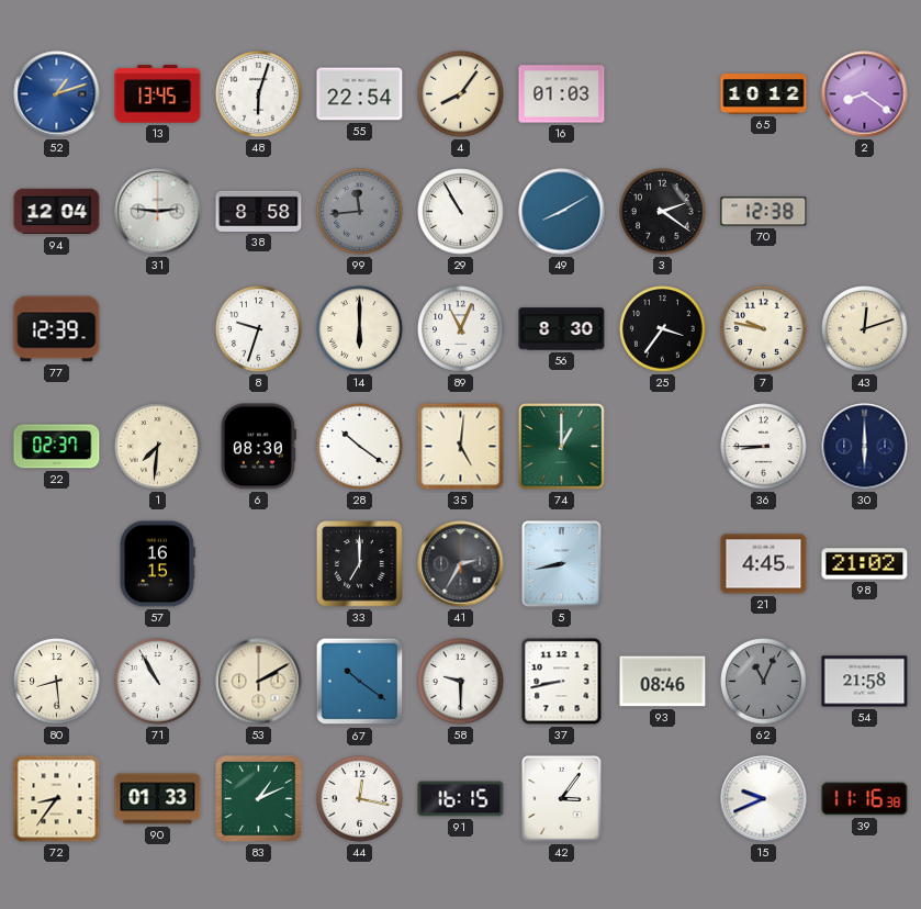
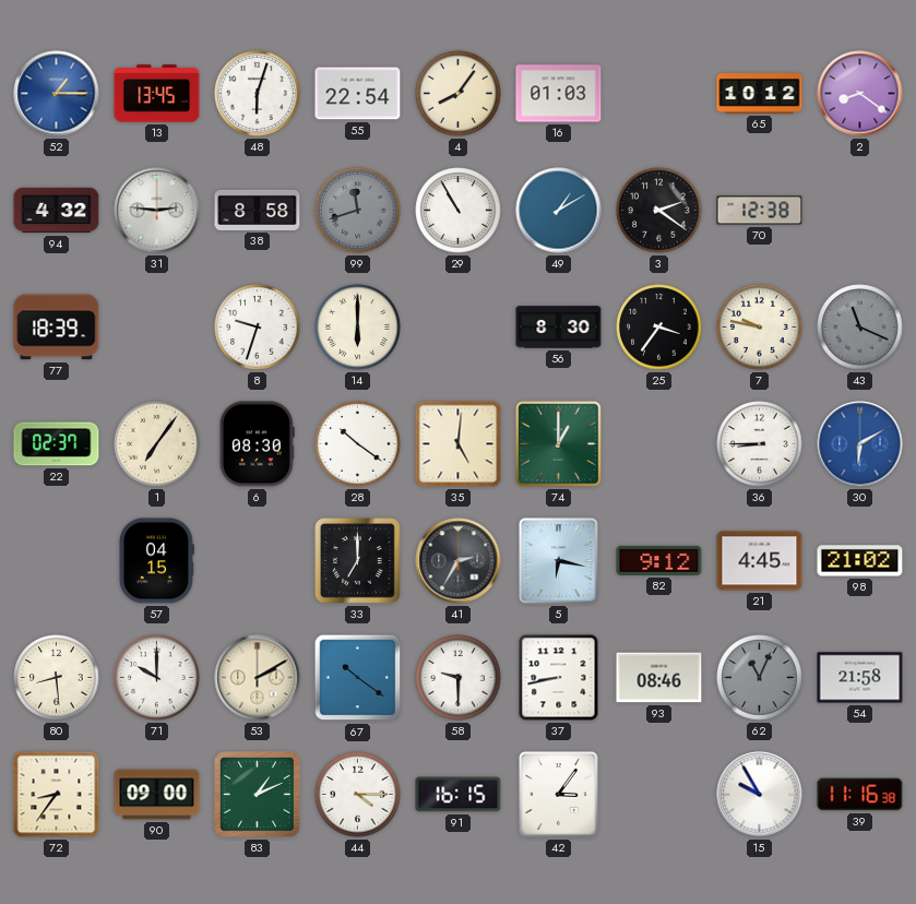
52: 1:12 -> 1:15
94: 12:04 -> 4:32
99: 11:44 -> 11:42
49: 8:10 -> 1:10
77: 12:39 -> 18:39
89: 11:04 -> none
43: 12:12 -> 11:19
43 dial: cream -> grey
1: 7:31 -> 7:06
30: 6:00 -> 6:10
30 dial: navy -> blue
57: 16:15 -> 04:15
5: 8:43 -> 6:17
82: none -> 9:12
71: 10:55 -> 10:00
90: 01:33 -> 09:00
44: 12:17 -> 4:15
15: 9:41 -> 9:55
